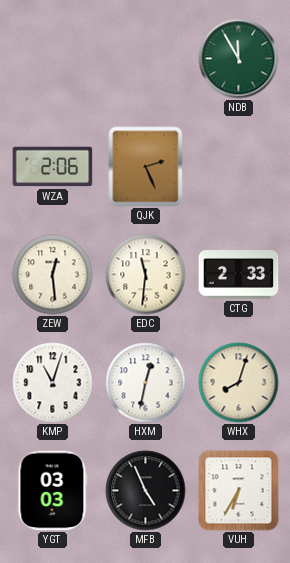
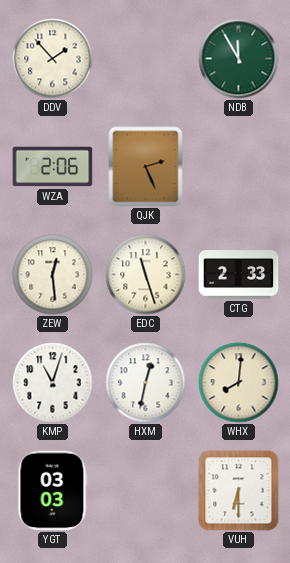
DDV: none -> 1:53
EDC: 11:31 -> 11:27
WHX: 8:03 -> 8:01
MFB: 4:56 -> none
VUH: 6:35 -> 6:30
